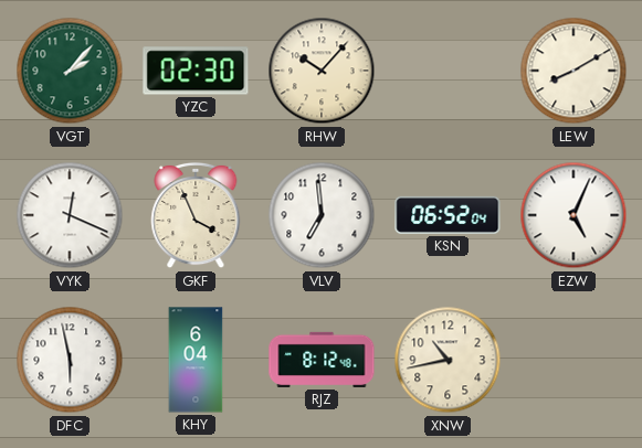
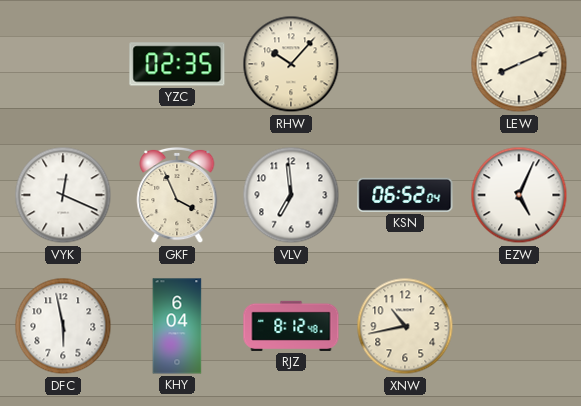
VGT: 2:07 -> none
YZC: 02:30 -> 02:35
LEW: 8:10 -> 8:11
